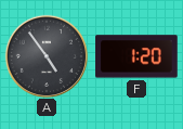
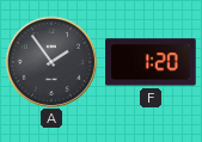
A: 4:54 -> 1:54
